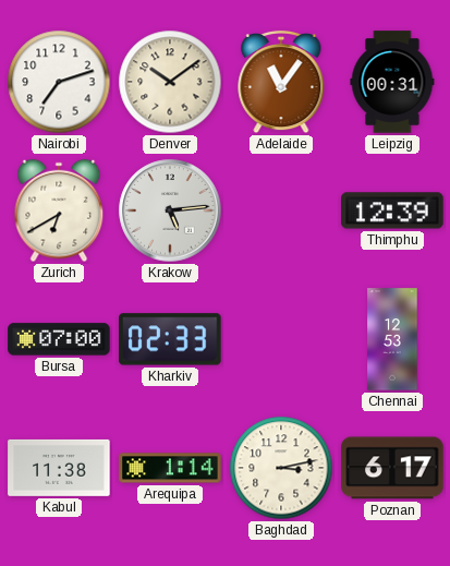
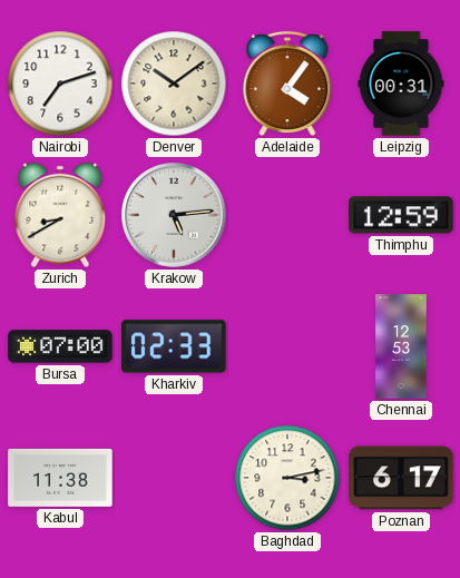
Adelaide: 11:06 -> 4:06
Zurich: 6:40 -> 8:40
Thimphu: 12:39 -> 12:59
Arequipa: 1:14 -> none
